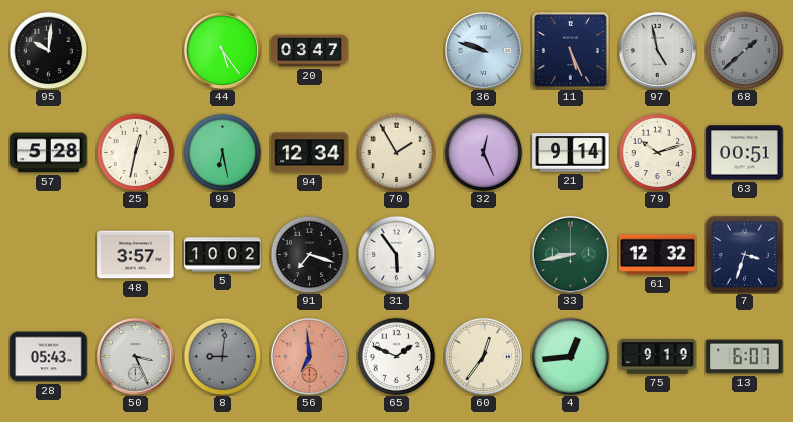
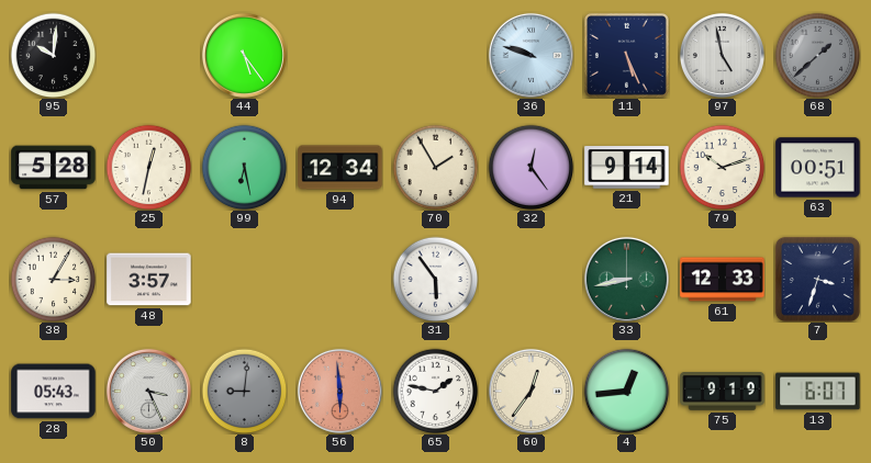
20: 03:47 -> none
32: 12:26 -> 12:24
38: none -> 3:05
5: 10:02 -> none
91: 7:18 -> none
61: 12:32 -> 12:33
56: 6:59 -> 5:59
65: 1:49 -> 1:47
